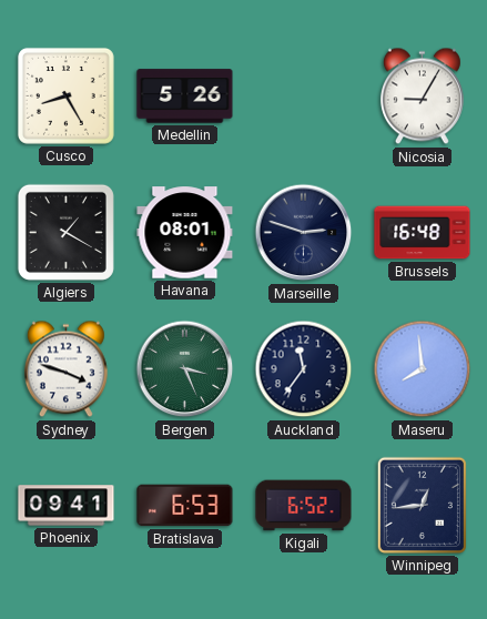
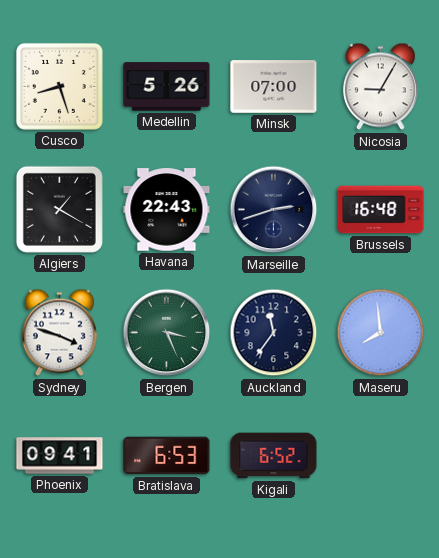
Cusco: 8:25 -> 8:27
Minsk: none -> 07:00
Havana: 08:01 -> 22:43
Marseille: 2:48 -> 2:42
Winnipeg: 12:44 -> none
